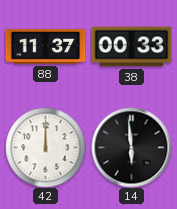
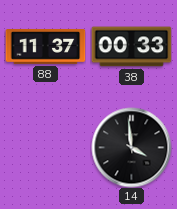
42: 12:00 -> none
14: 5:59 -> 3:59
